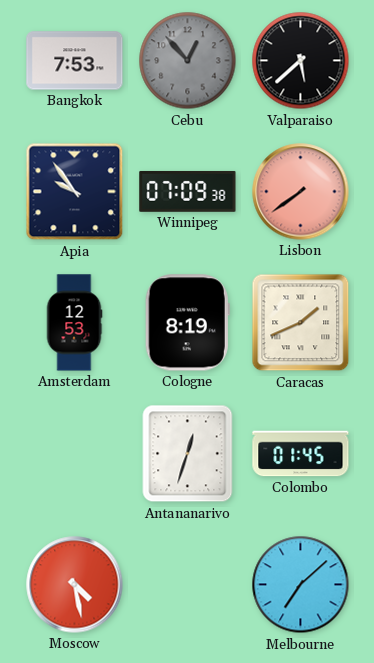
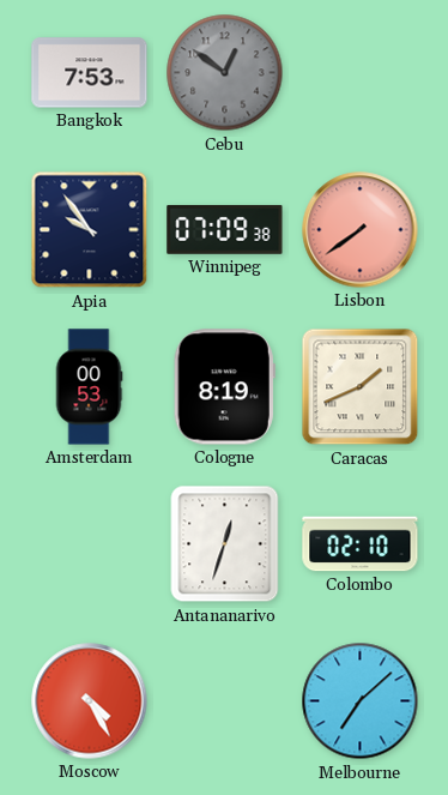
Cebu: 12:53 -> 12:51
Valparaiso: 5:38 -> none
Amsterdam: 12:53 -> 00:53
Colombo: 01:45 -> 02:10
Moscow: 4:28 -> 4:25
